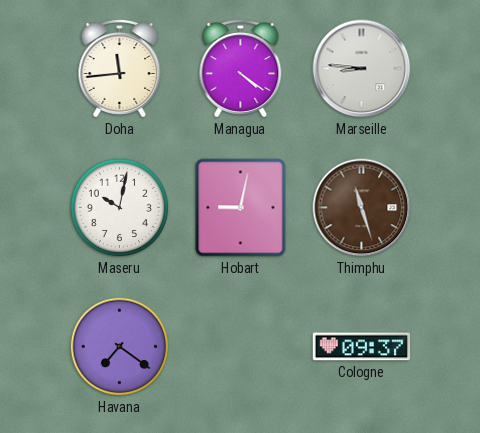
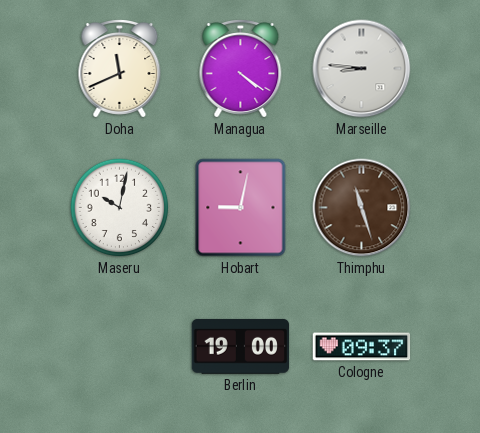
Doha: 11:44 -> 11:41
Havana: 7:21 -> none
Berlin: none -> 19:00
